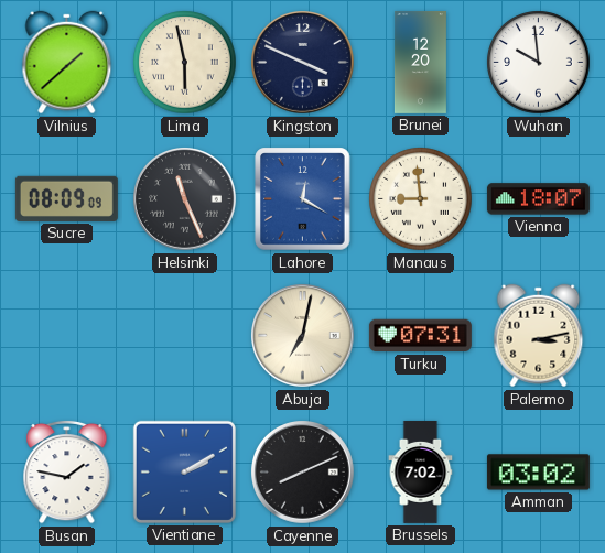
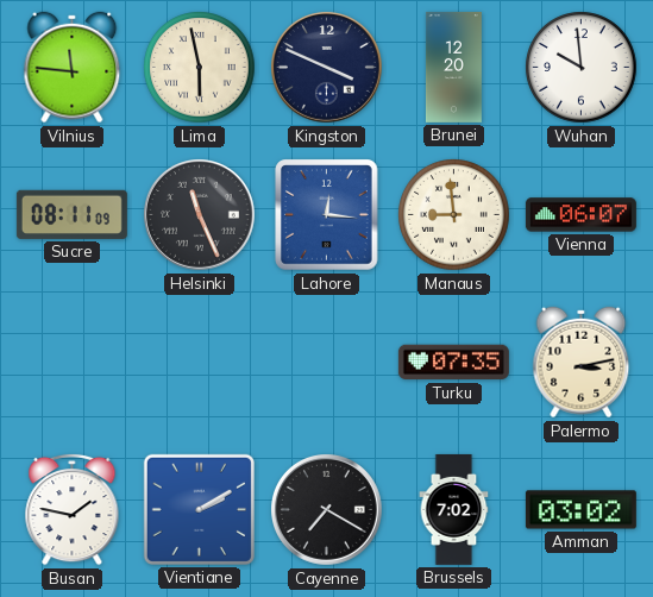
Vilnius: 1:38 -> 11:46
Sucre: 08:09 -> 08:11
Lahore: 12:20 -> 12:16
Vienna: 18:07 -> 06:07
Abuja: 7:02 -> none
Turku: 07:31 -> 07:35
Cayenne: 8:11 -> 7:20
